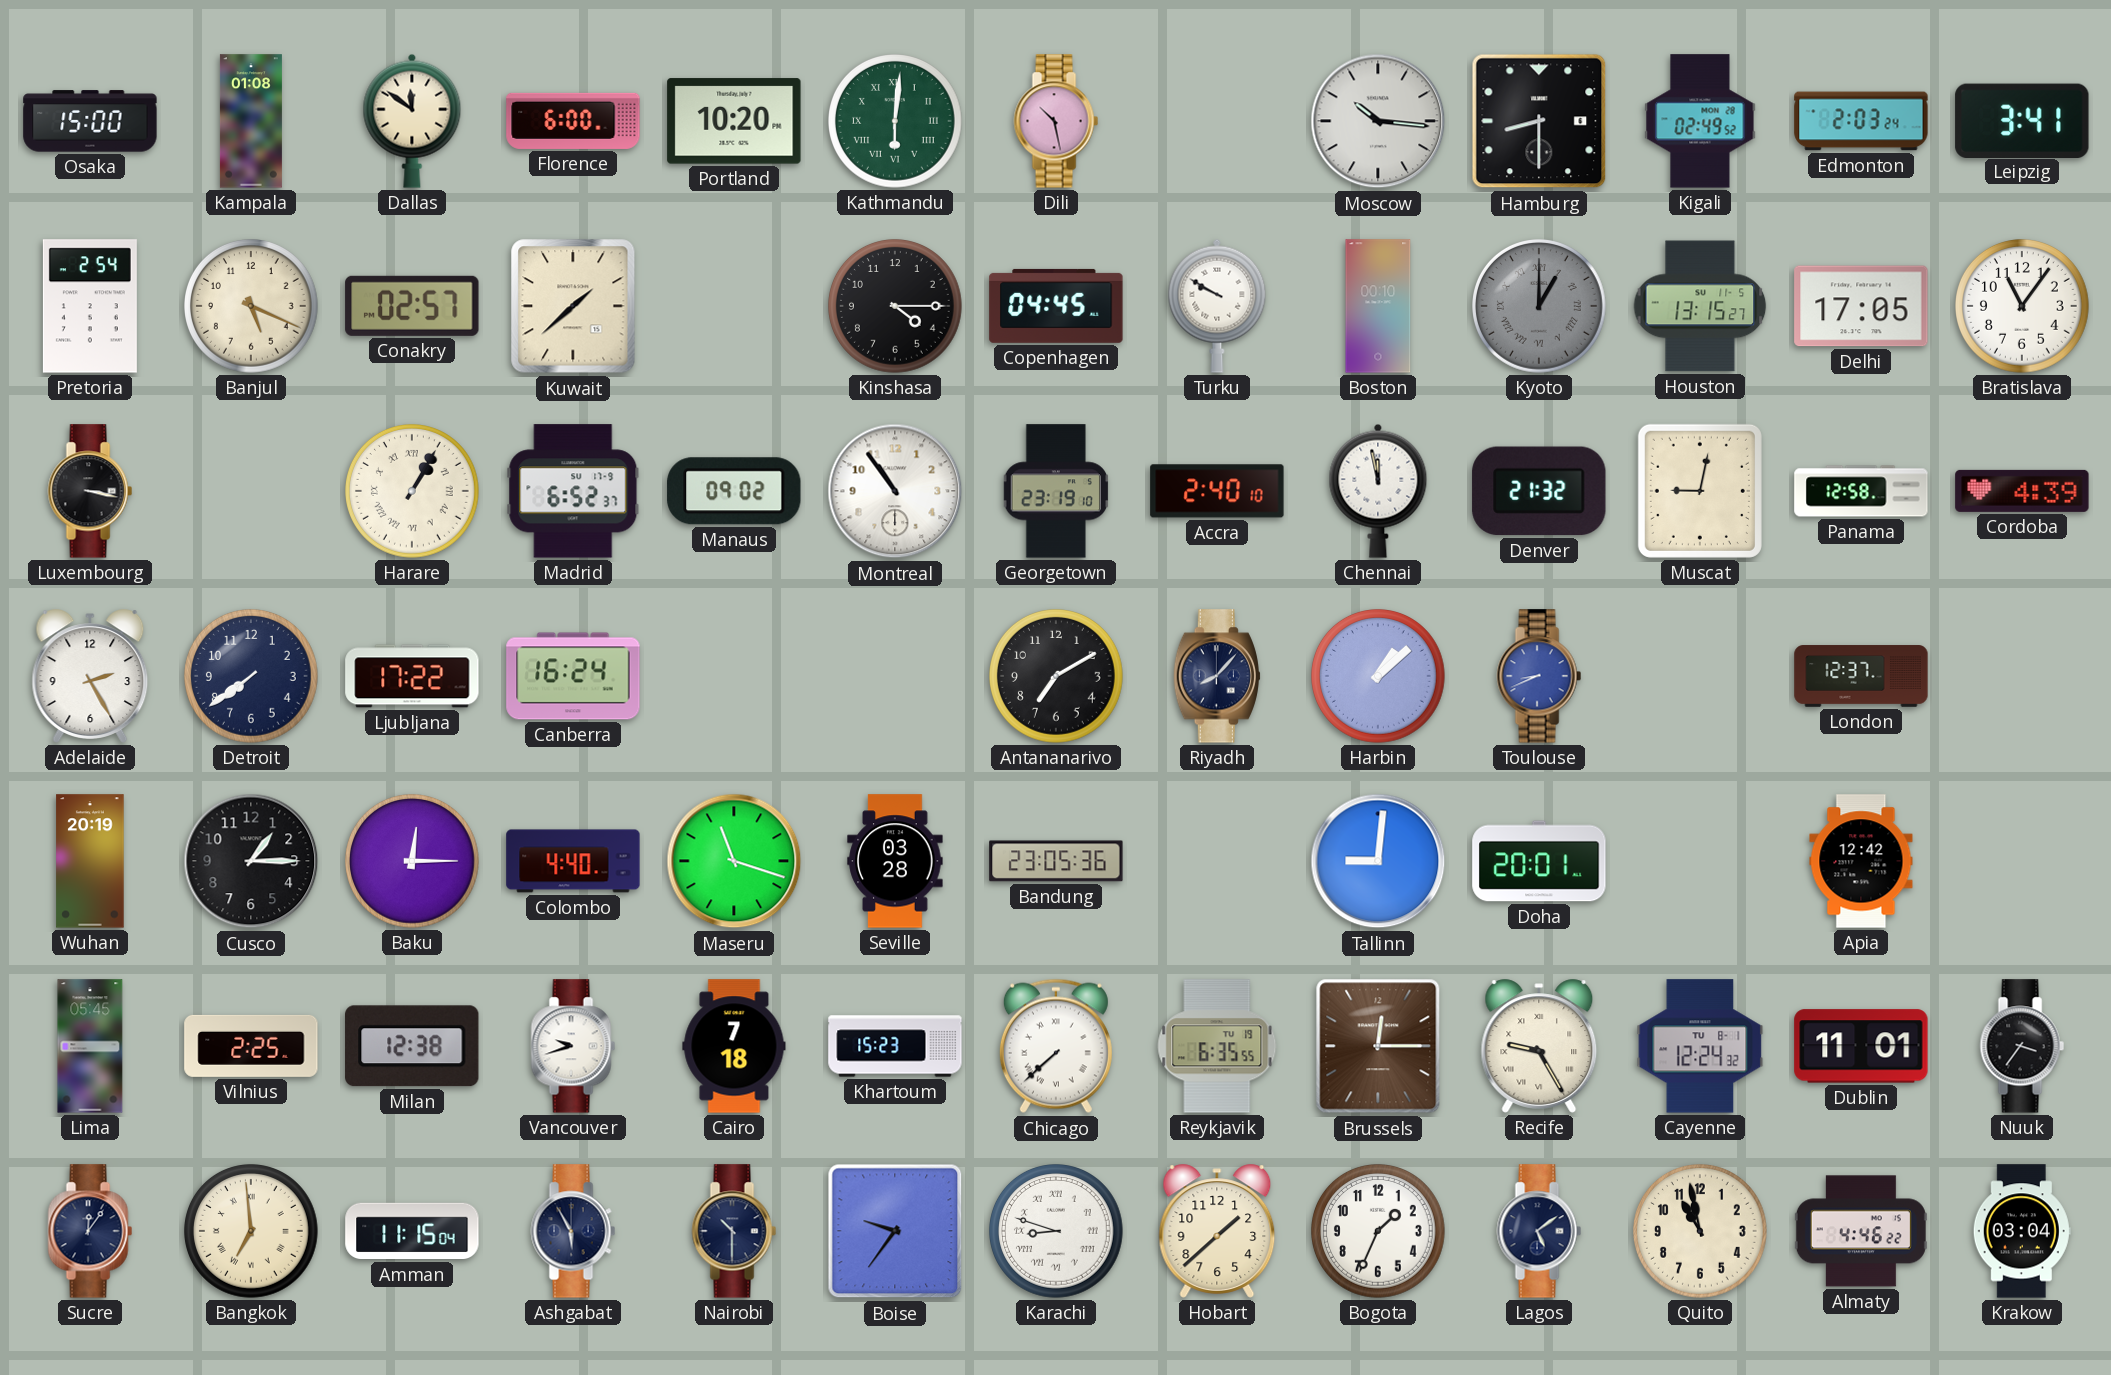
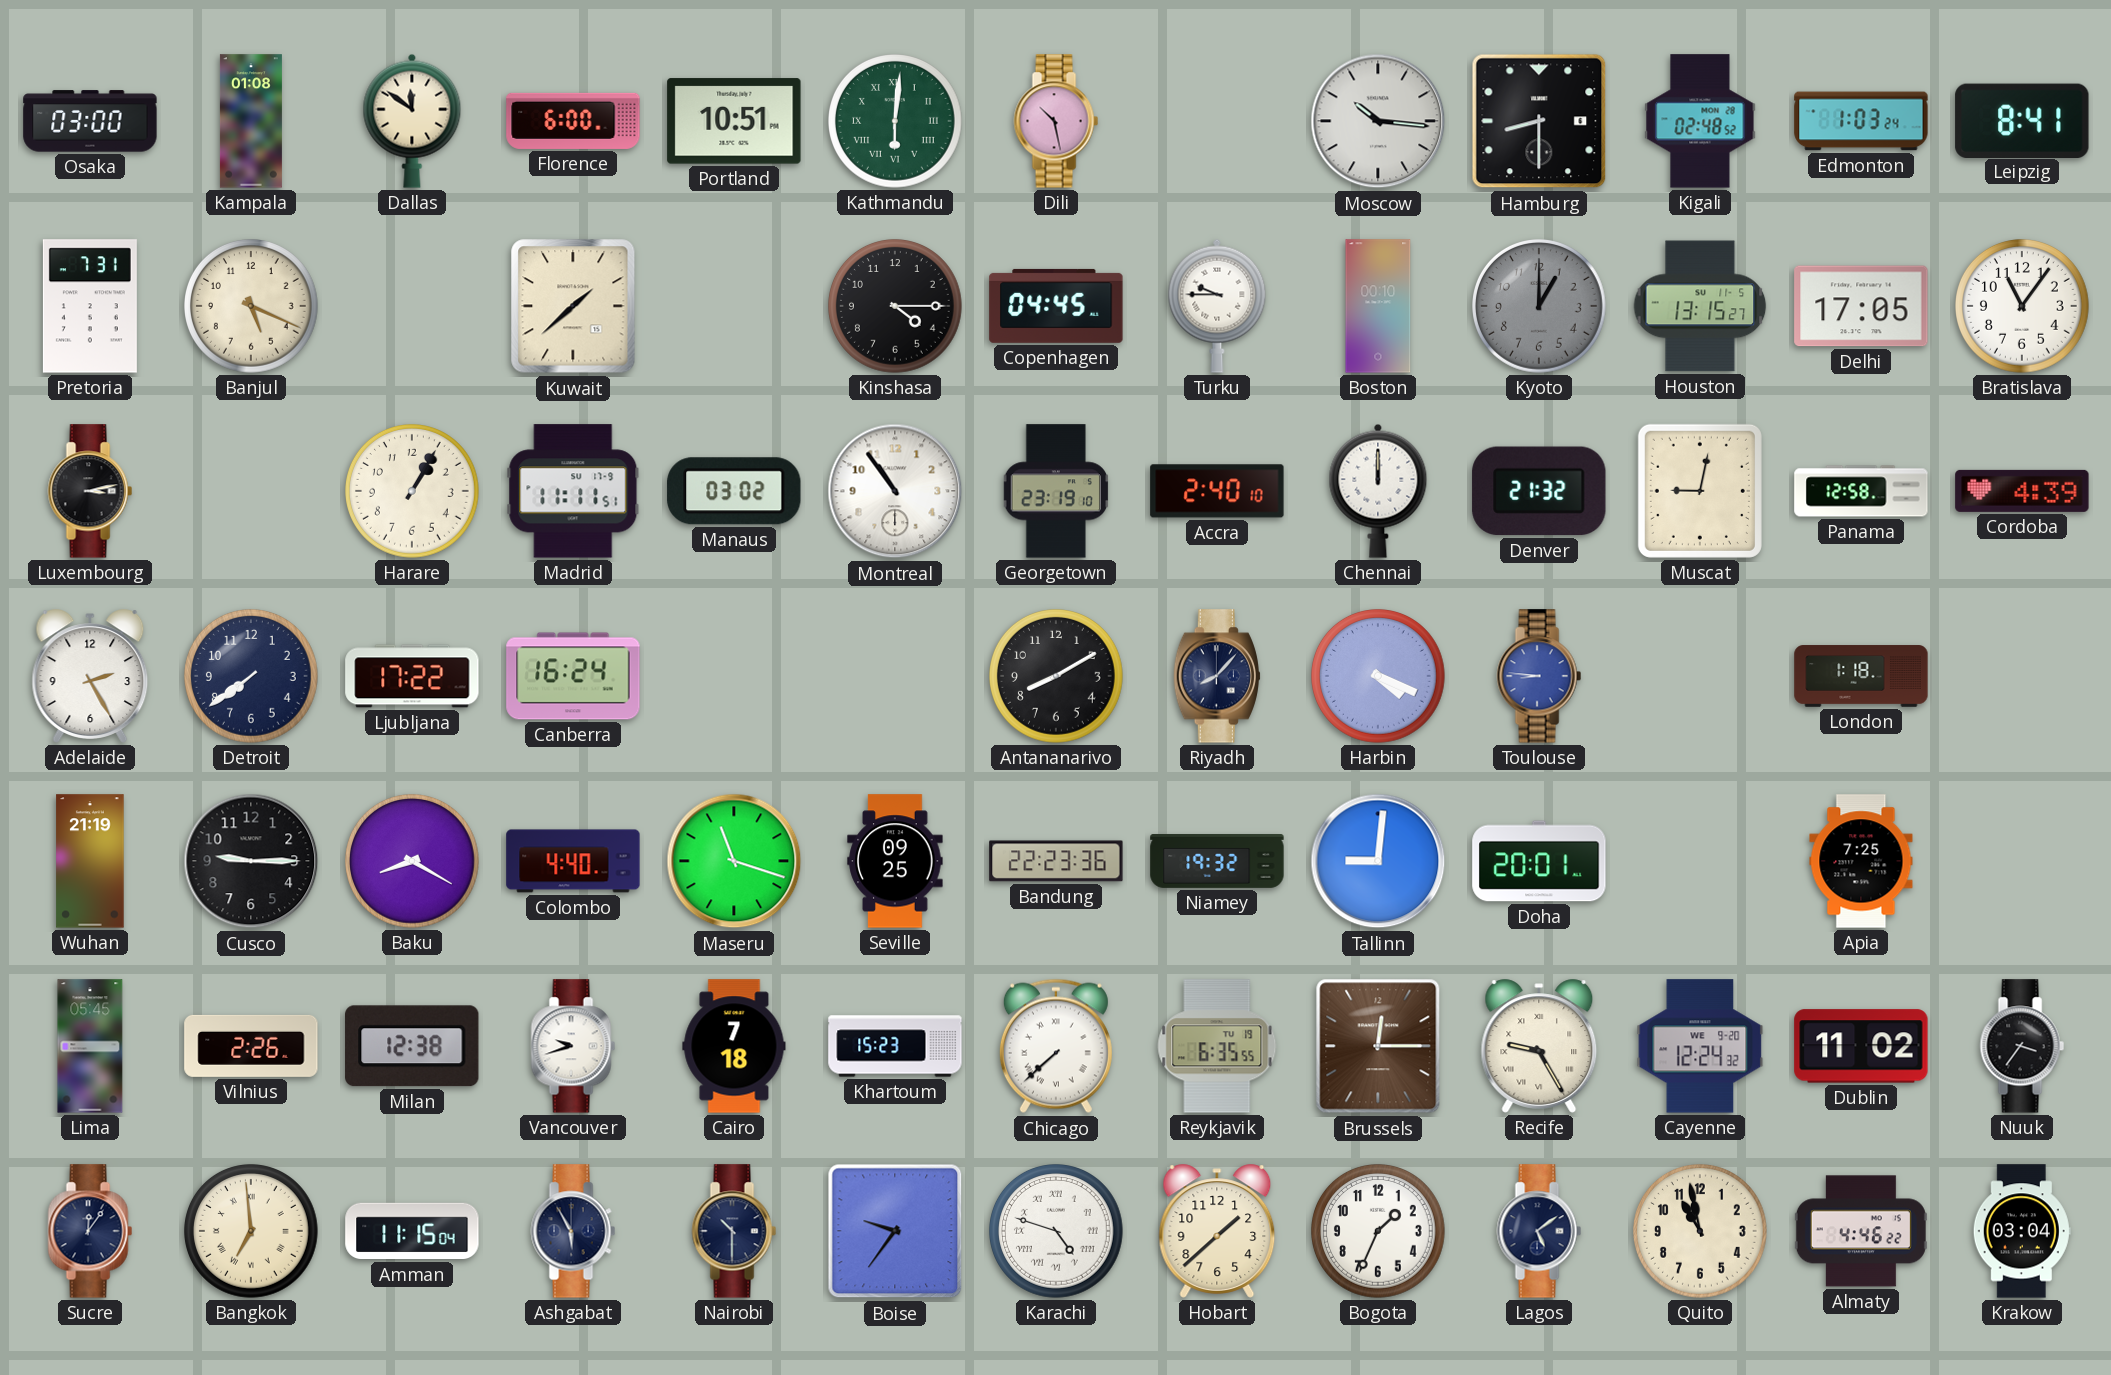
Osaka: 15:00 -> 03:00
Portland: 10:20 -> 10:51
Kigali: 02:49 -> 02:48
Edmonton: 2:03 -> 1:03
Leipzig: 3:41 -> 8:41
Pretoria: 2:54 -> 7:31
Conakry: 02:57 -> none
Turku: 9:50 -> 9:45
Kyoto numerals: Roman -> Arabic
Luxembourg: 3:17 -> 3:13
Harare numerals: Roman -> Arabic
Madrid: 6:52 -> 11:11
Manaus: 09:02 -> 03:02
Chennai: 11:58 -> 12:00
Antananarivo: 7:10 -> 8:10
Harbin: 1:08 -> 4:19
Toulouse: 8:41 -> 8:46
London: 12:37 -> 1:18
Wuhan: 20:19 -> 21:19
Cusco: 1:15 -> 9:15
Baku: 12:15 -> 8:20
Seville: 03:28 -> 09:25
Bandung: 23:05 -> 22:23
Niamey: none -> 19:32
Apia: 12:42 -> 7:25
Vilnius: 2:25 -> 2:26
Cayenne date: TU 8-1 -> WE 9-20
Dublin: 11:01 -> 11:02
Karachi: 8:48 -> 4:48
